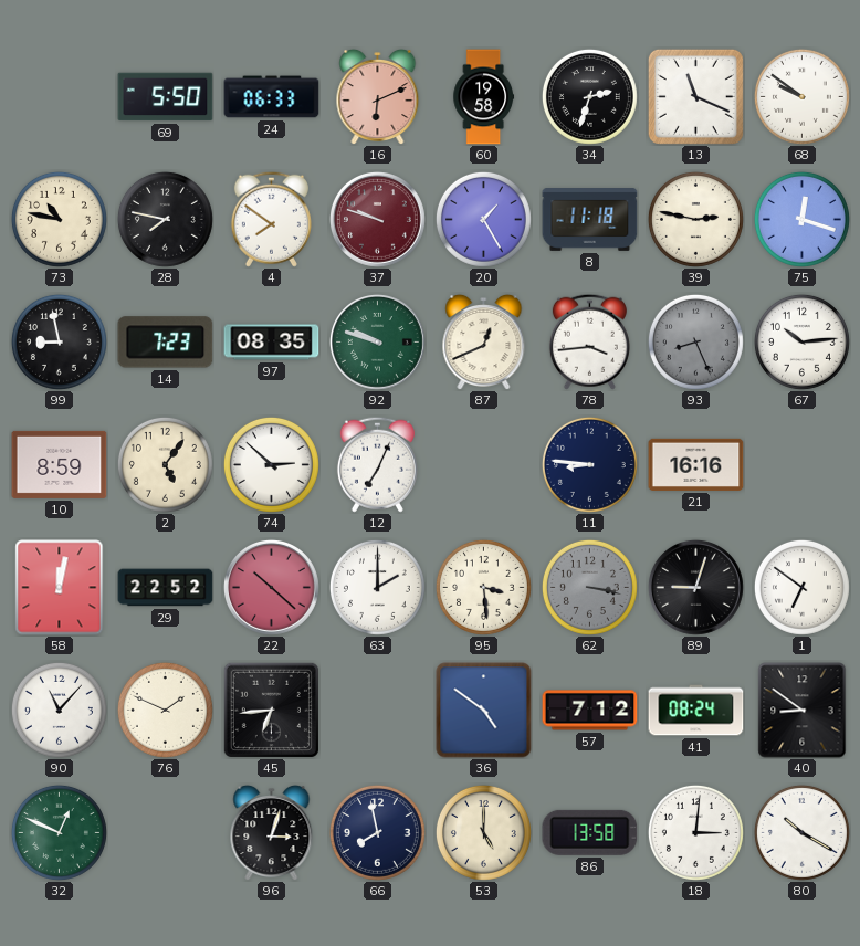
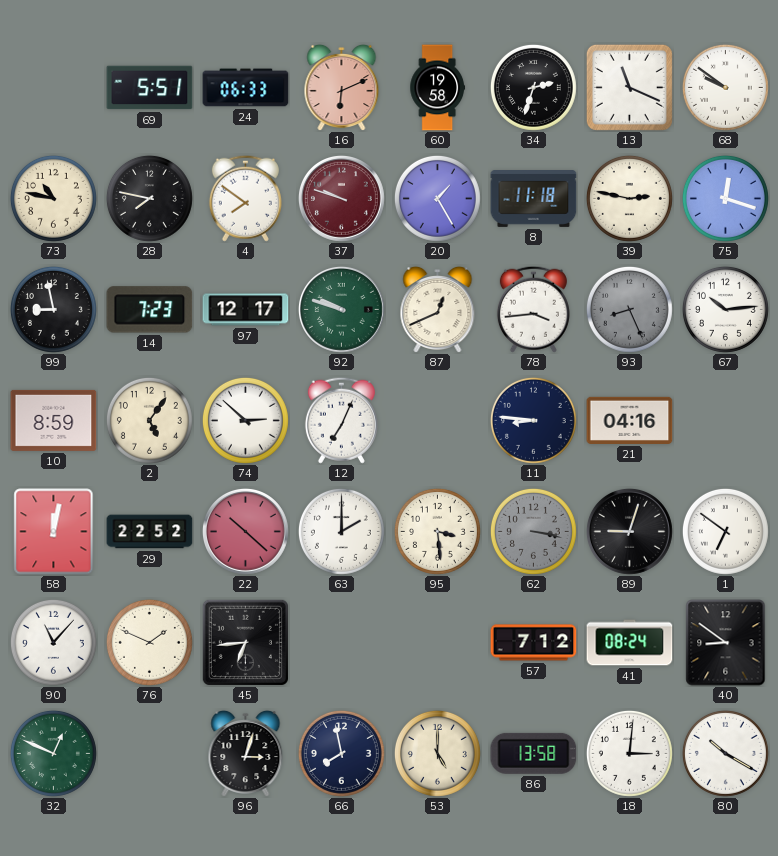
69: 5:50 -> 5:51
97: 08:35 -> 12:17
21: 16:16 -> 04:16
36: 4:51 -> none
